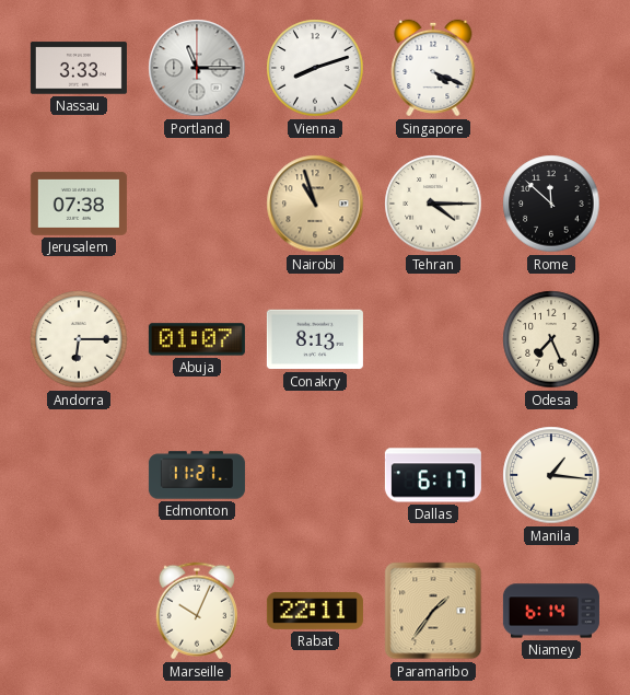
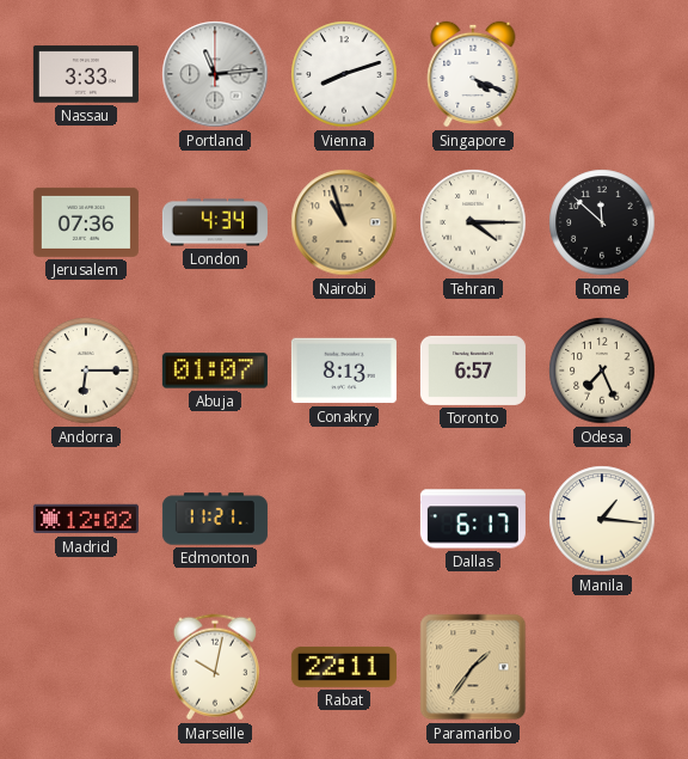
Portland: 11:15 -> 11:14
Jerusalem: 07:38 -> 07:36
London: none -> 4:34
Toronto: none -> 6:57
Madrid: none -> 12:02
Marseille: 10:04 -> 10:02
Niamey: 6:14 -> none
